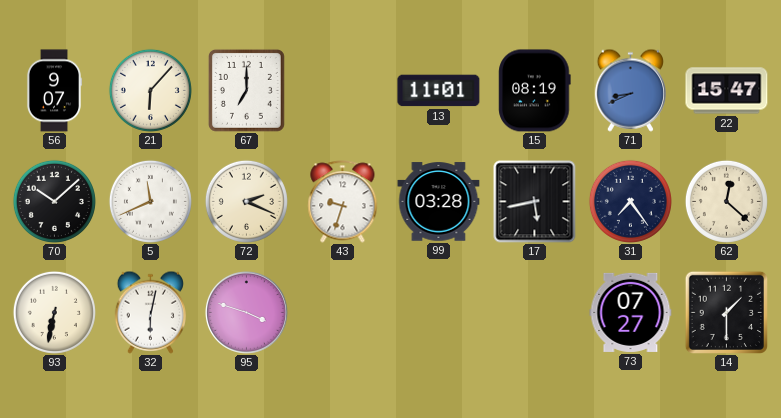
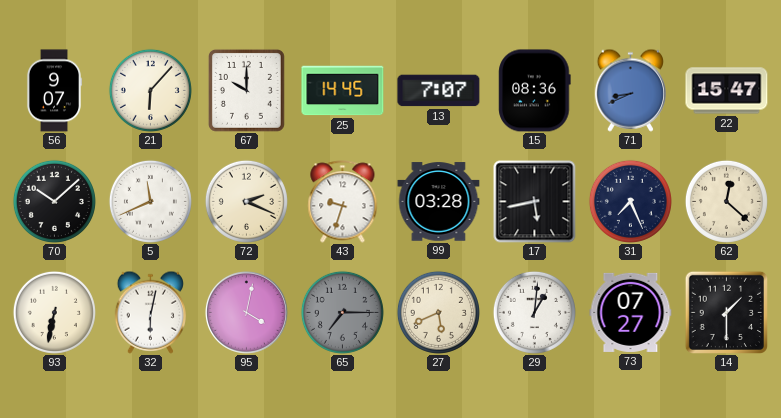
67: 7:00 -> 10:00
25: none -> 14:45
13: 11:01 -> 7:07
15: 08:19 -> 08:36
31: 7:24 -> 7:26
95: 3:48 -> 4:02
65: none -> 7:15
27: none -> 5:41
29: none -> 1:01
